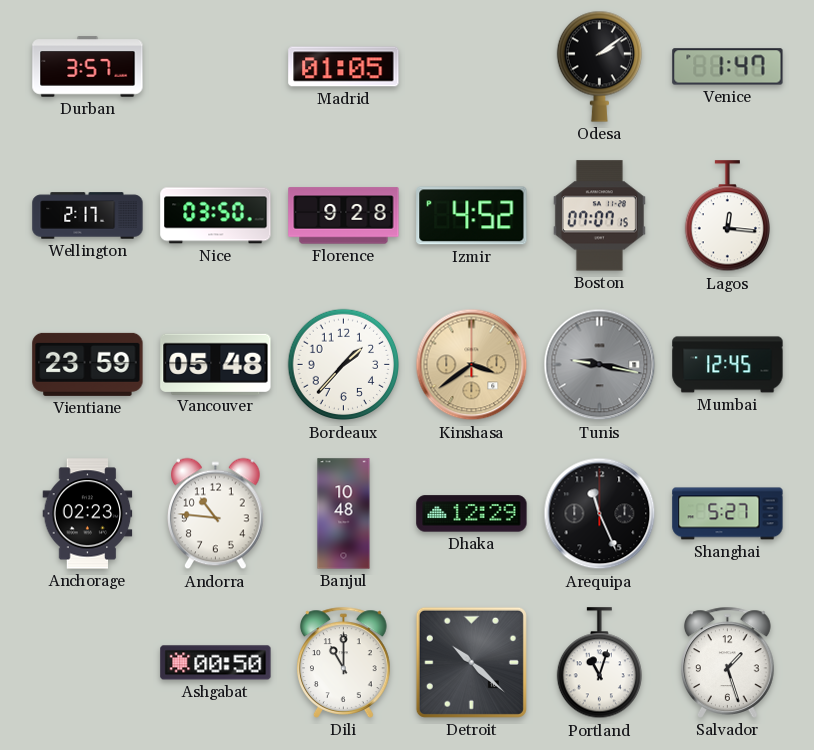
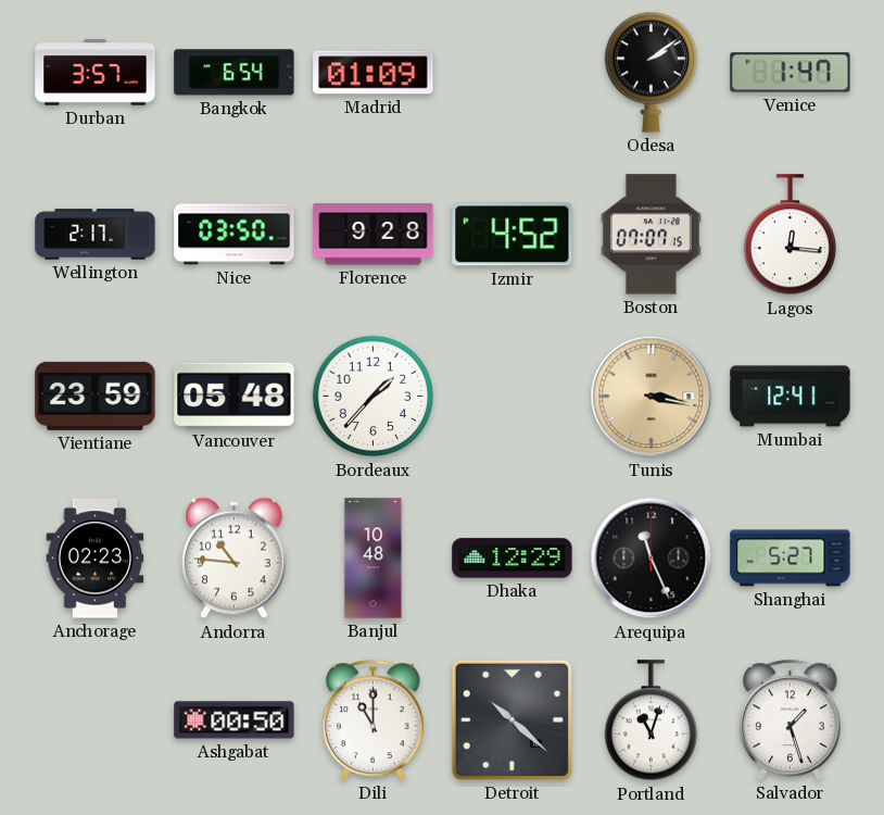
Bangkok: none -> 6:54
Madrid: 01:05 -> 01:09
Kinshasa: 3:39 -> none
Tunis: 9:17 -> 3:17
Tunis dial: grey -> champagne
Mumbai: 12:45 -> 12:41
